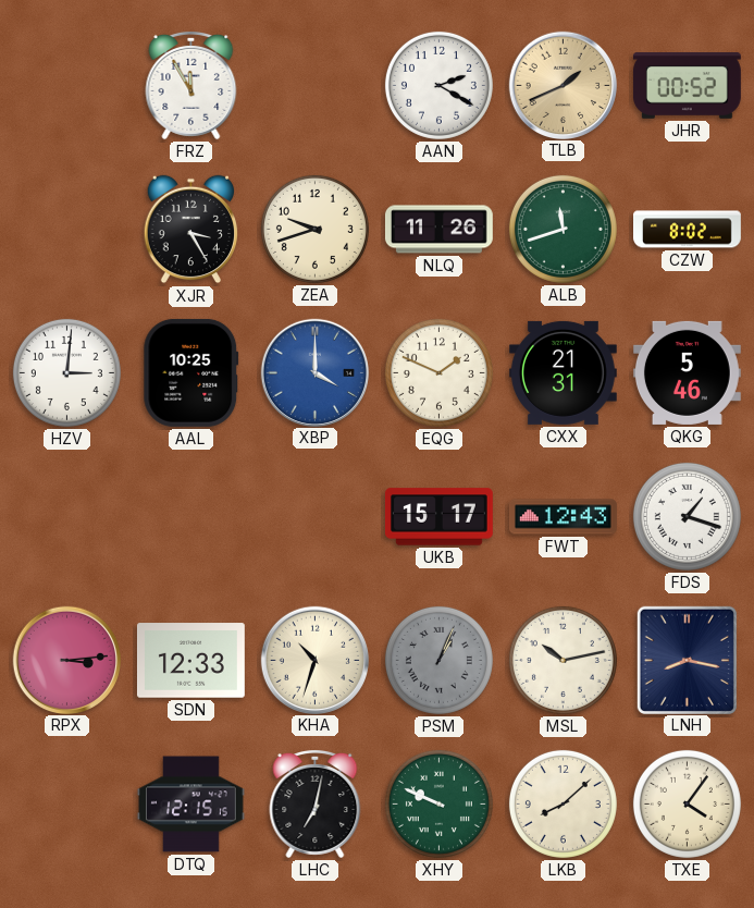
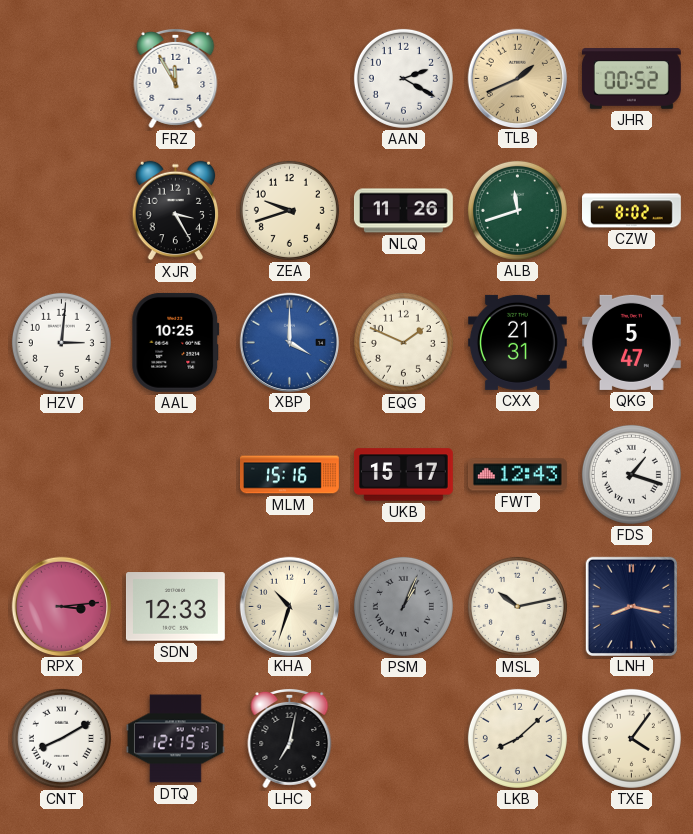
QKG: 5:46 -> 5:47
MLM: none -> 15:16
CNT: none -> 8:10
XHY: 9:49 -> none
